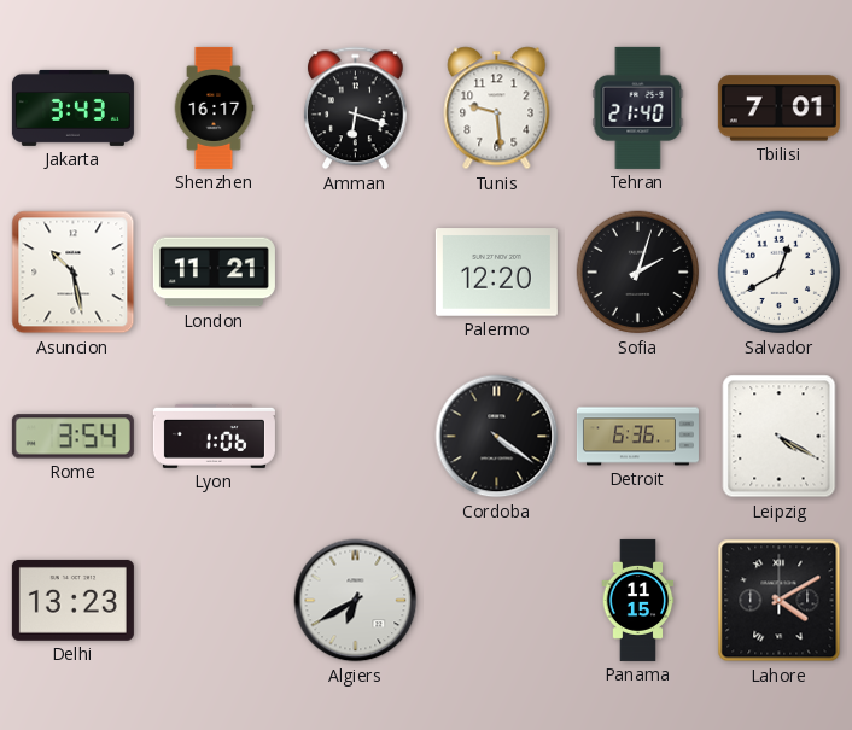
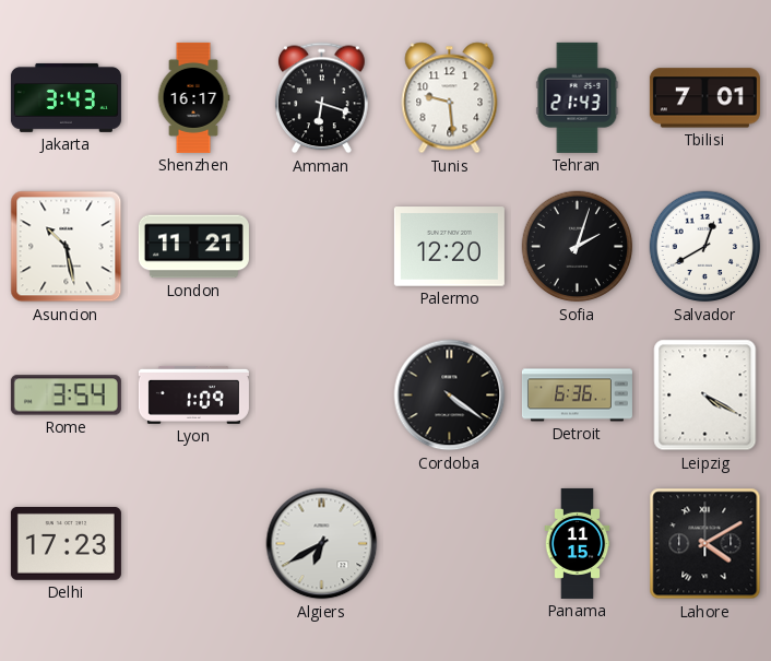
Tehran: 21:40 -> 21:43
Lyon: 1:06 -> 1:09
Delhi: 13:23 -> 17:23
